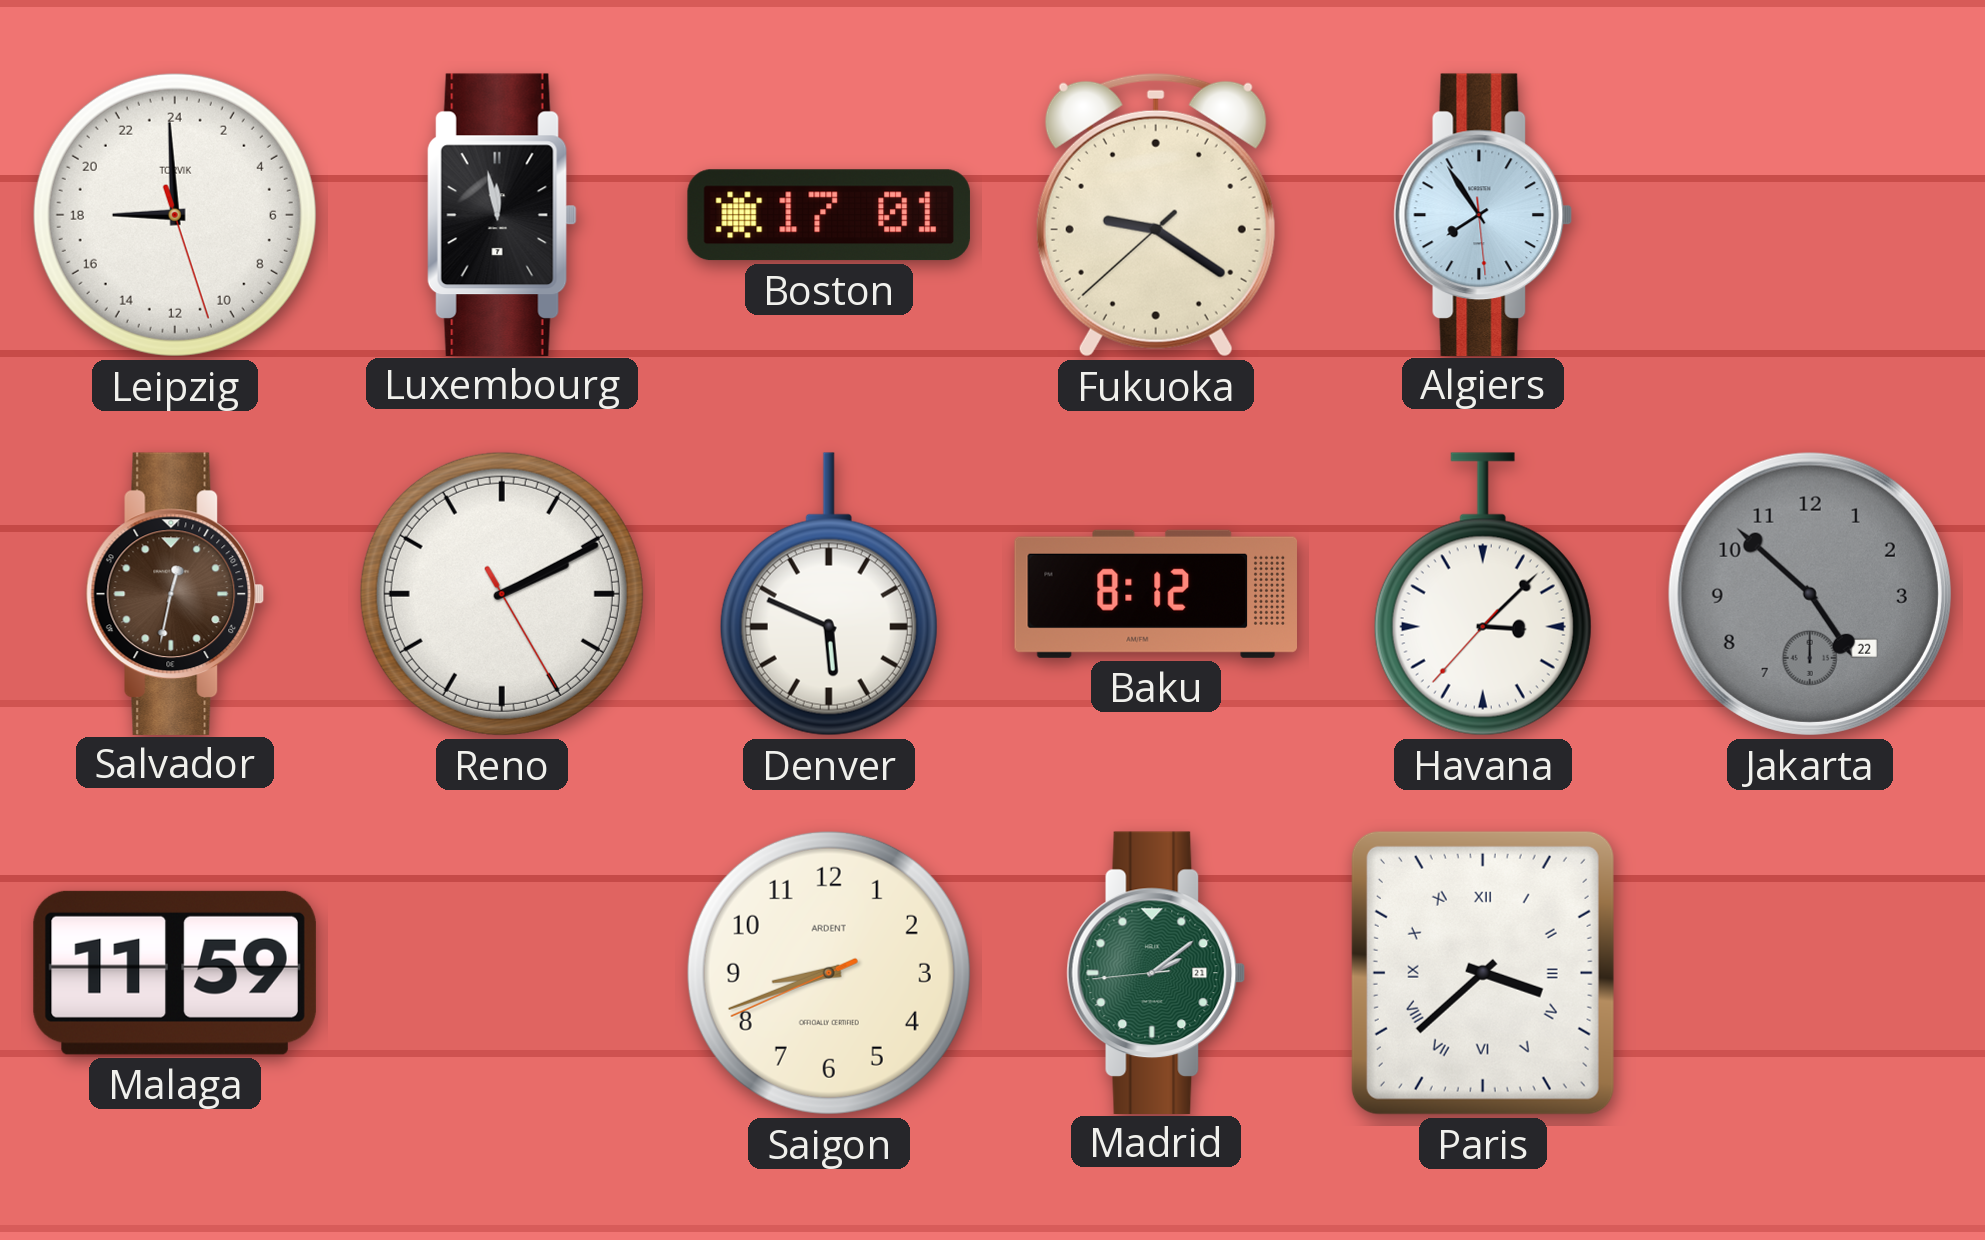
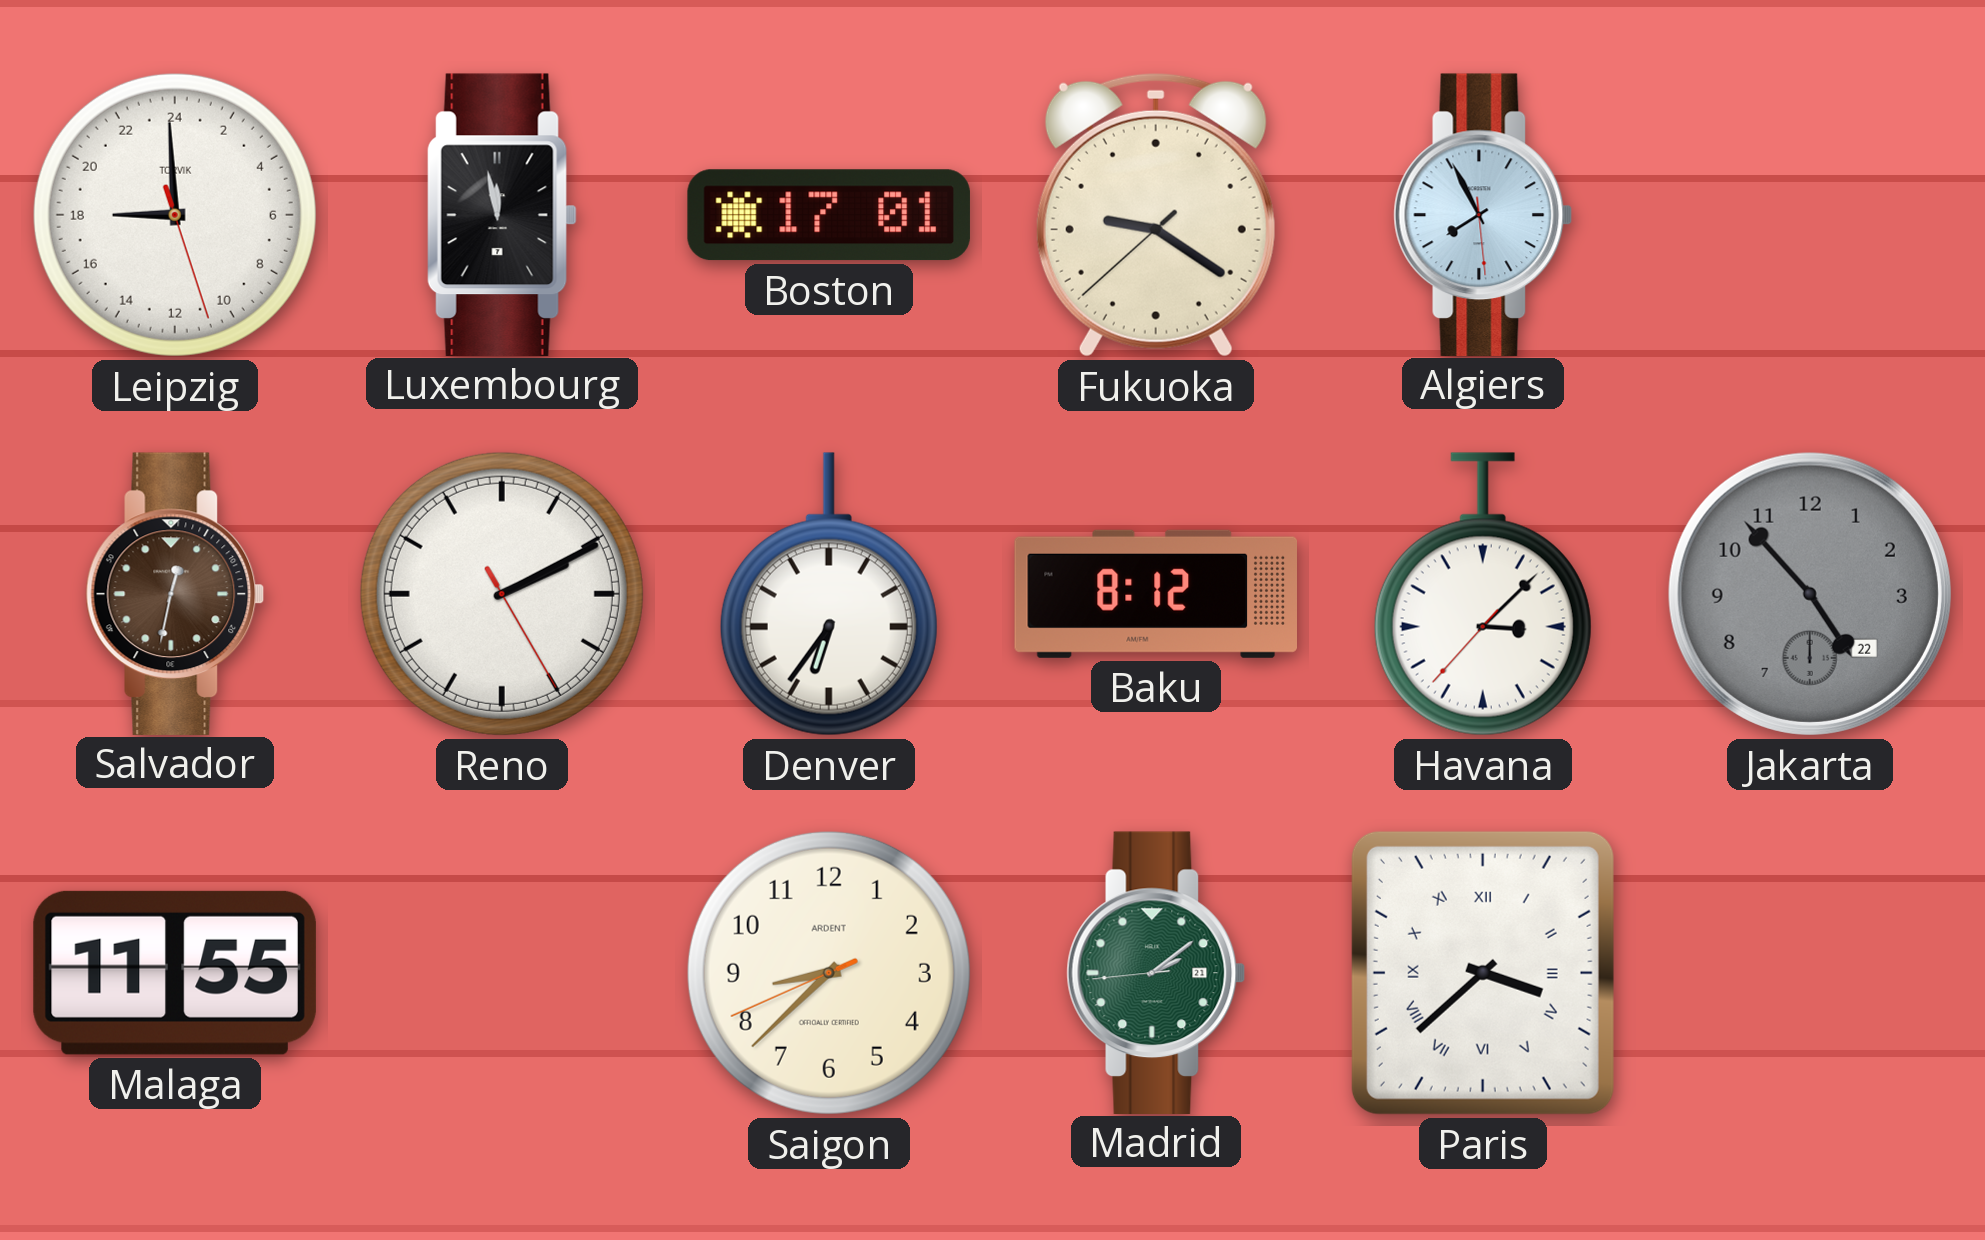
Algiers: 7:54 -> 7:55
Denver: 5:49 -> 6:36
Jakarta: 4:52 -> 4:53
Malaga: 11:59 -> 11:55
Saigon: 8:41 -> 8:37
